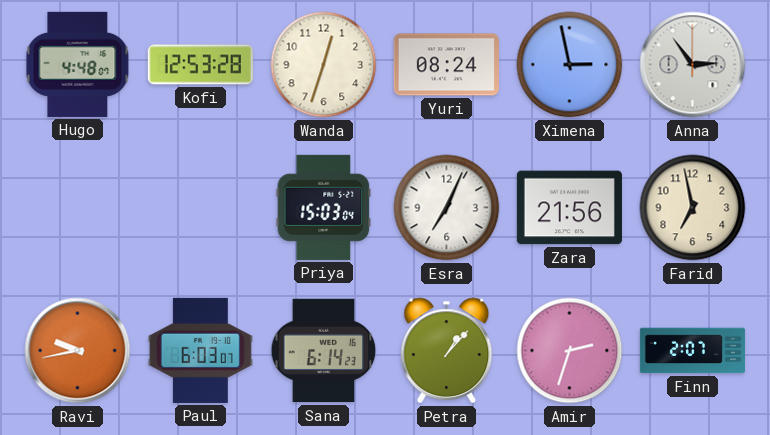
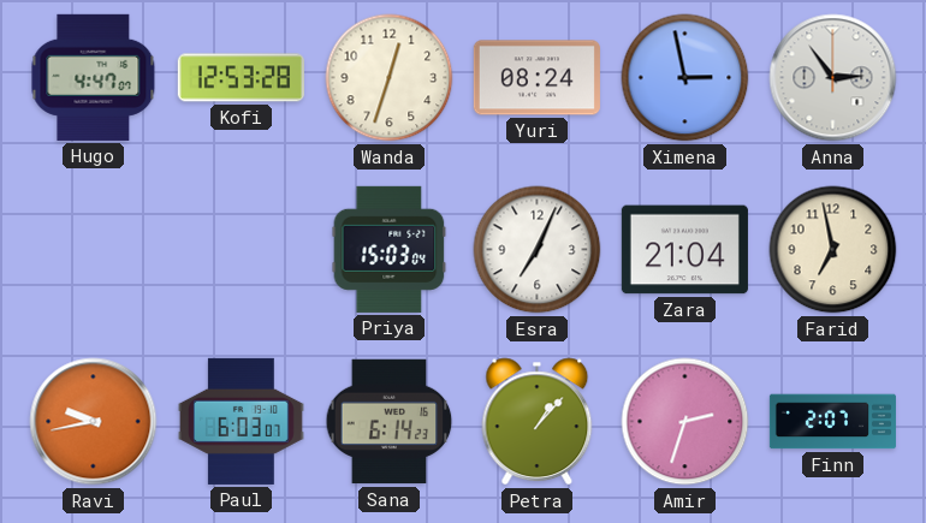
Hugo: 4:48 -> 4:47
Zara: 21:56 -> 21:04
